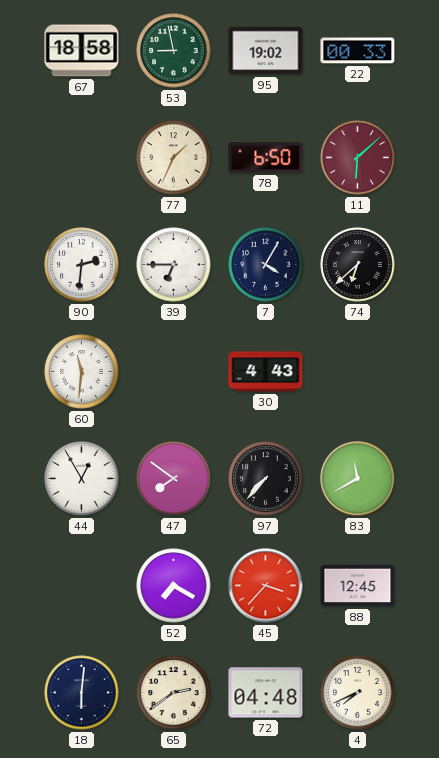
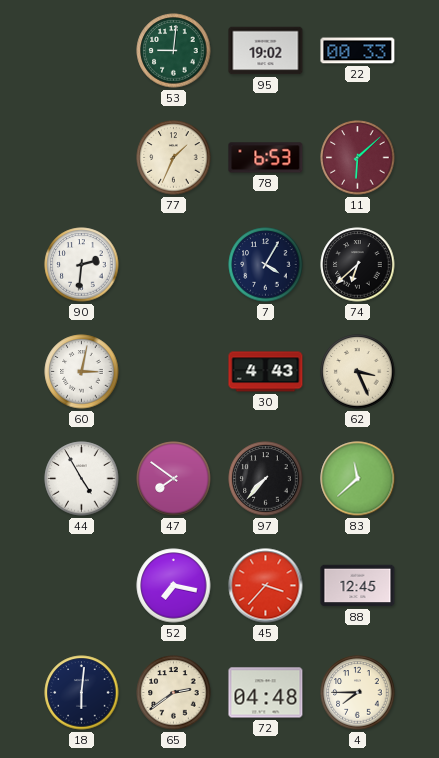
67: 18:58 -> none
53: 8:58 -> 9:01
78: 6:50 -> 6:53
39: 6:45 -> none
60: 11:31 -> 3:02
62: none -> 3:26
44: 12:55 -> 4:55
83: 11:40 -> 11:38
52: 7:20 -> 7:17
4: 7:41 -> 7:45
